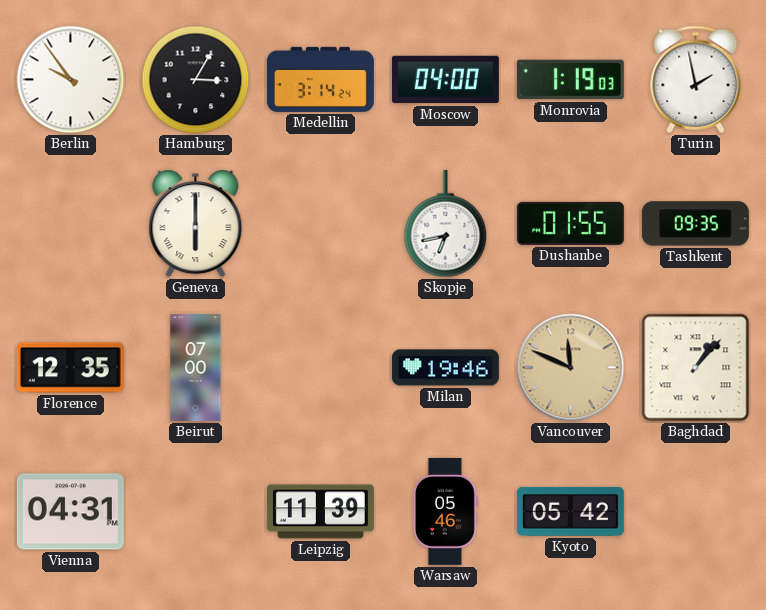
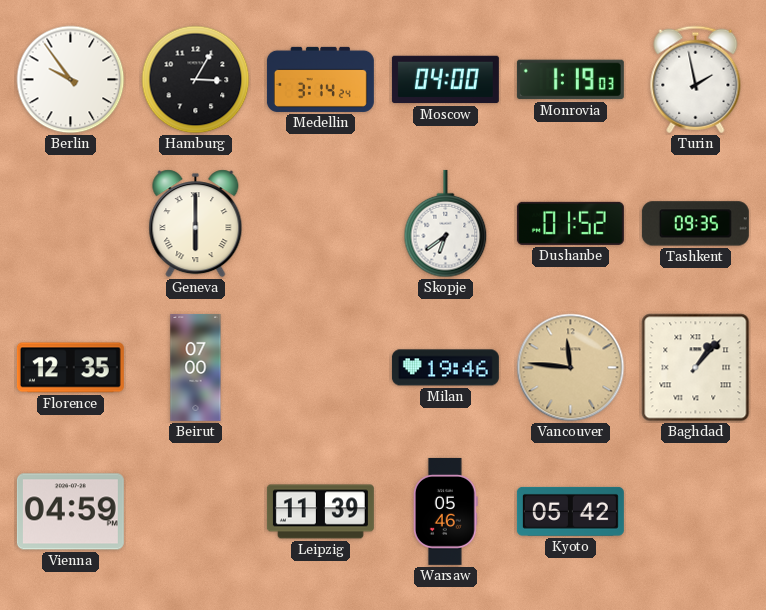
Skopje: 6:43 -> 6:39
Dushanbe: 01:55 -> 01:52
Vancouver: 11:49 -> 11:46
Vienna: 04:31 -> 04:59
